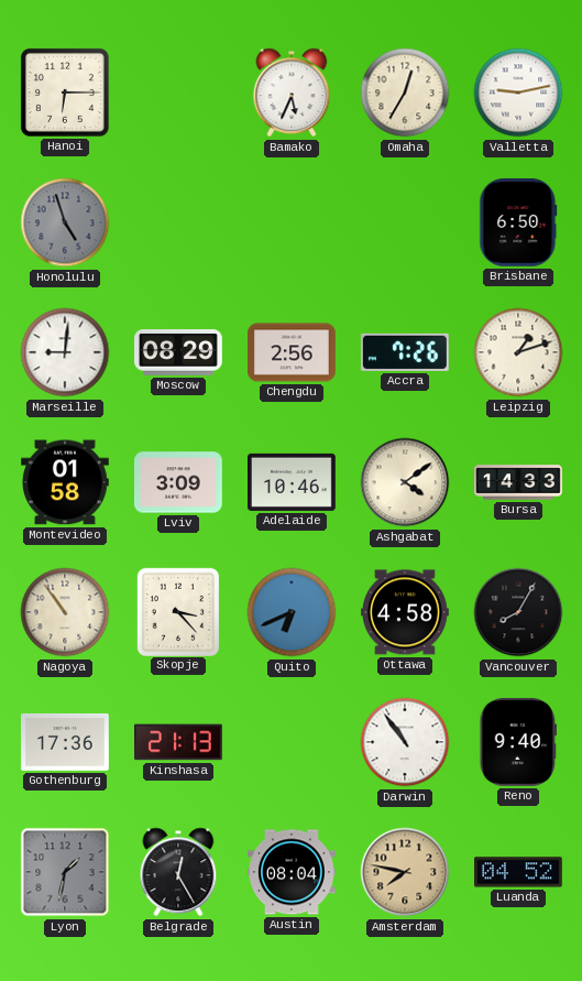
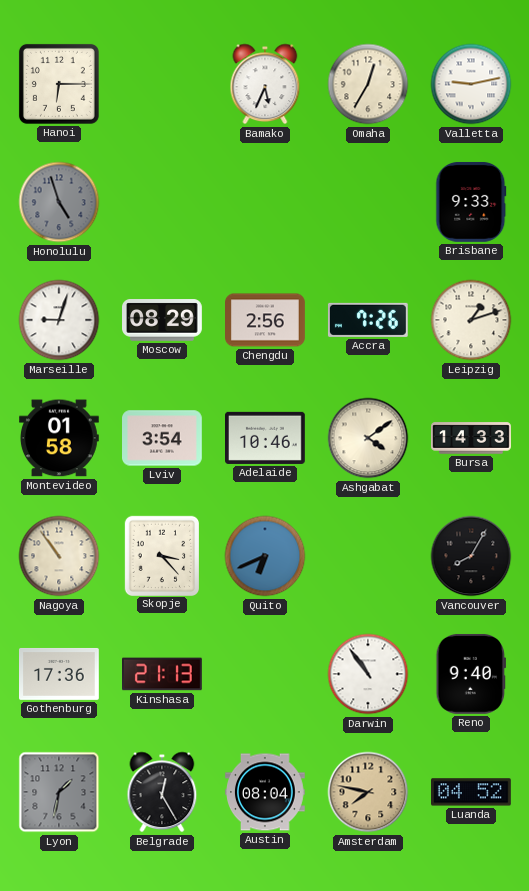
Brisbane: 6:50 -> 9:33
Marseille: 9:01 -> 9:03
Lviv: 3:09 -> 3:54
Ottawa: 4:58 -> none
